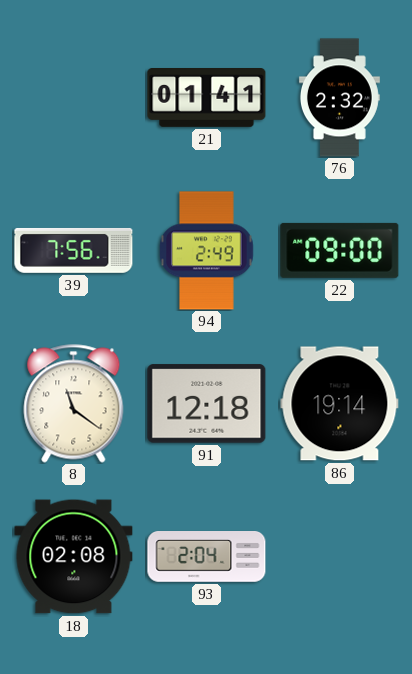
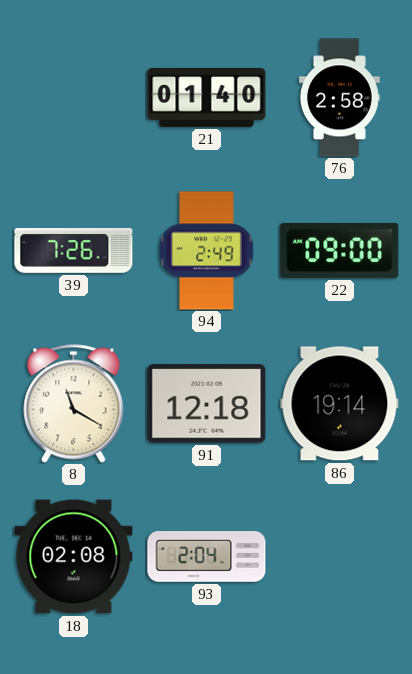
21: 01:41 -> 01:40
76: 2:32 -> 2:58
39: 7:56 -> 7:26
8: 11:21 -> 11:20
